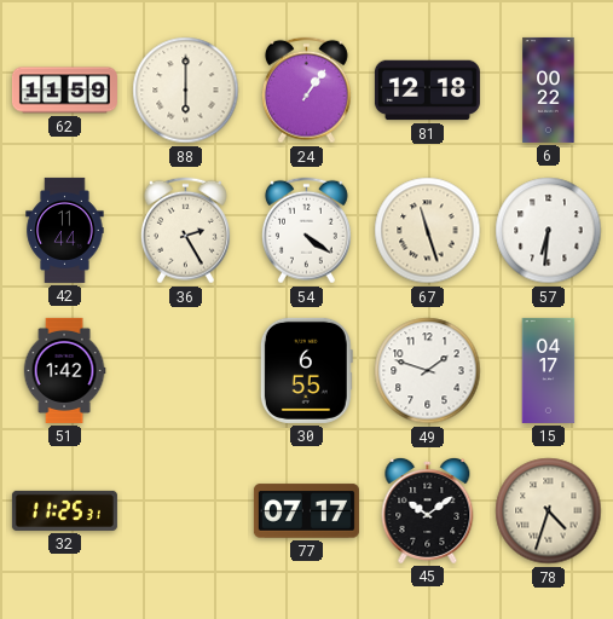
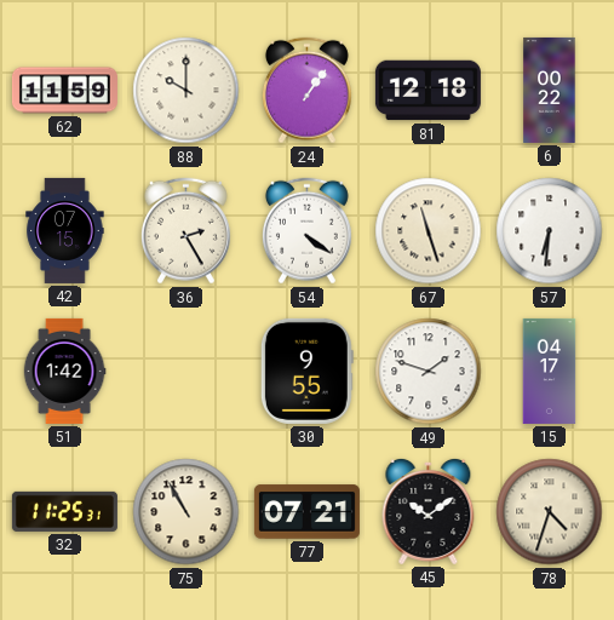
88: 6:00 -> 10:00
42: 11:44 -> 07:15
30: 6:55 -> 9:55
75: none -> 10:55
77: 07:17 -> 07:21
